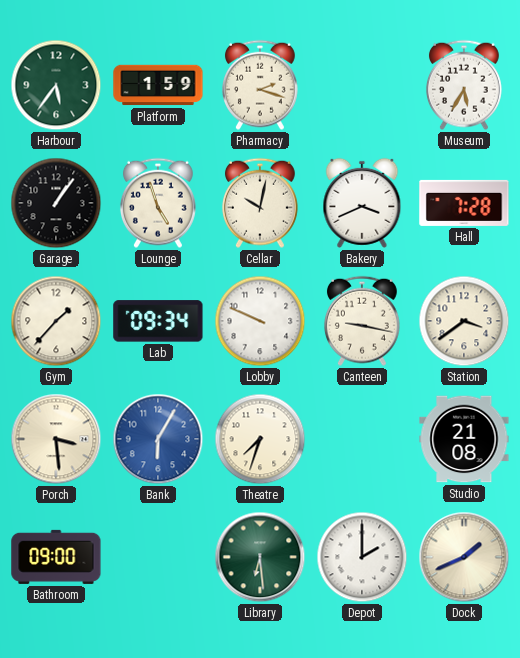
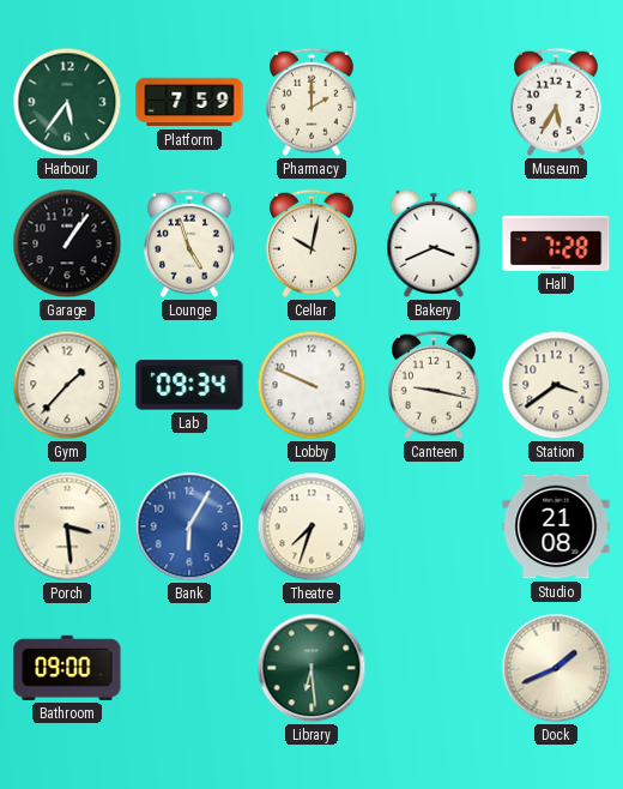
Platform: 1:59 -> 7:59
Pharmacy: 2:18 -> 2:00
Depot: 2:00 -> none
